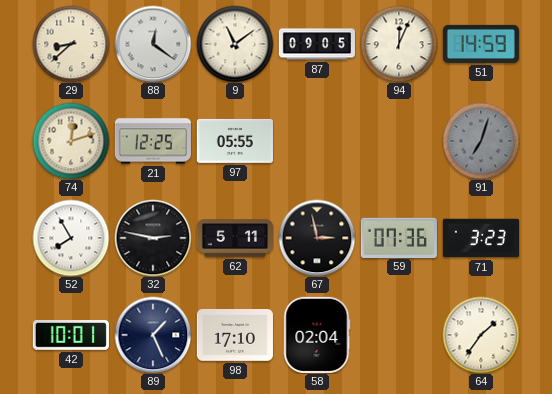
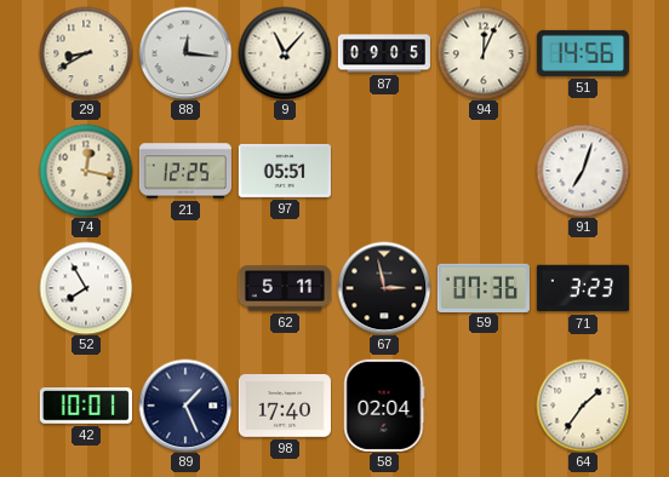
29: 8:38 -> 8:40
88: 12:21 -> 12:16
9: 11:09 -> 11:07
51: 14:59 -> 14:56
74: 12:12 -> 12:17
97: 05:55 -> 05:51
91 dial: grey -> white
32: 2:47 -> none
98: 17:10 -> 17:40
